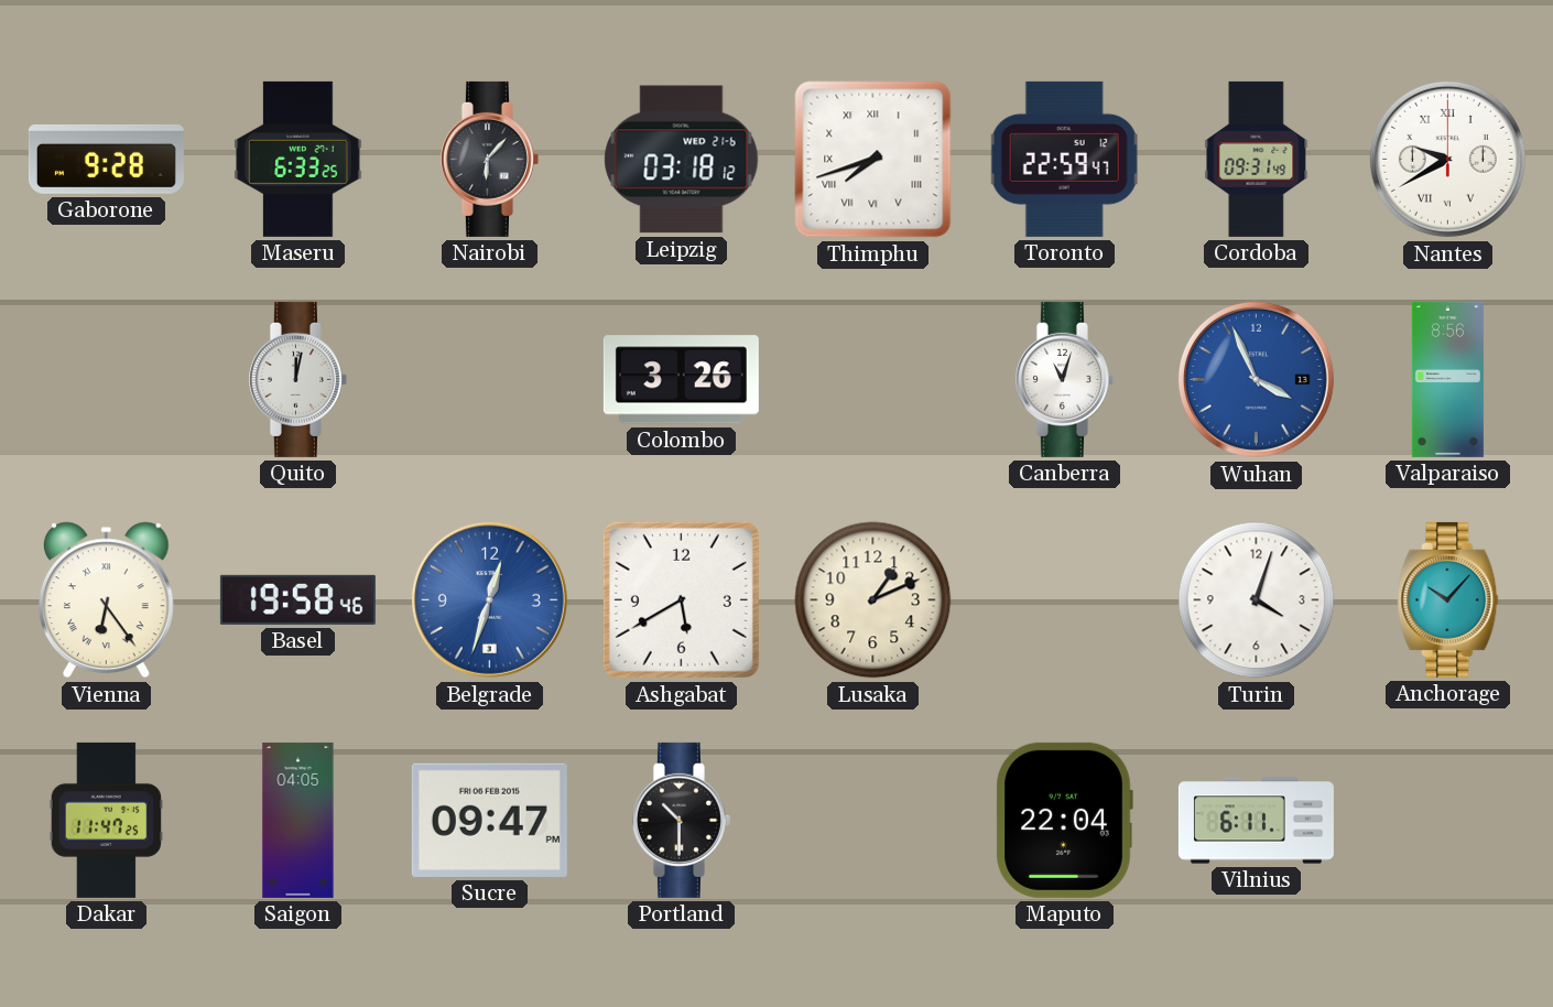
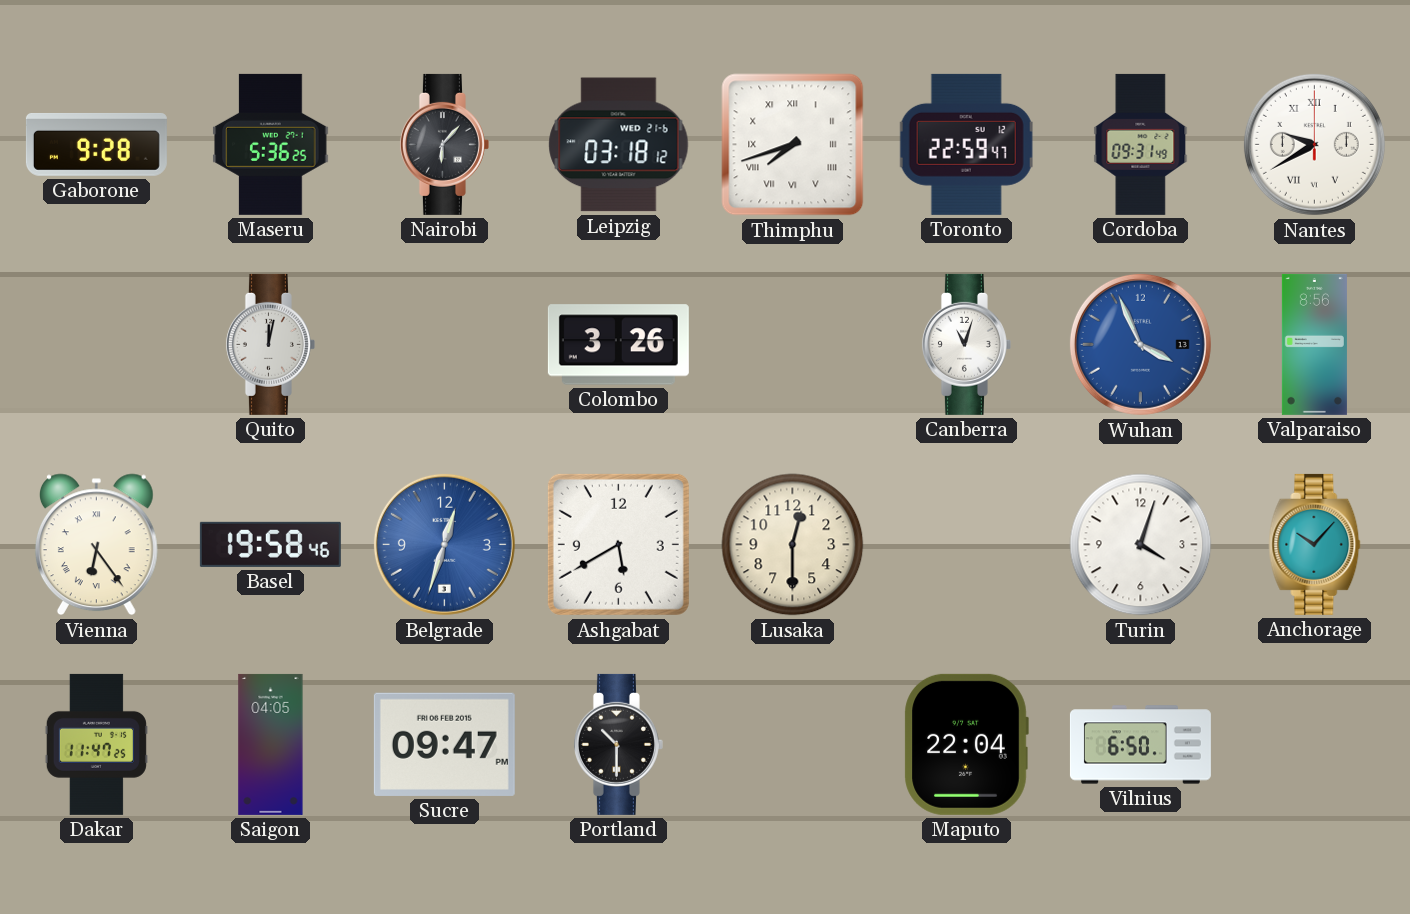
Maseru: 6:33 -> 5:36
Lusaka: 1:11 -> 12:30
Vilnius: 6:11 -> 6:50
